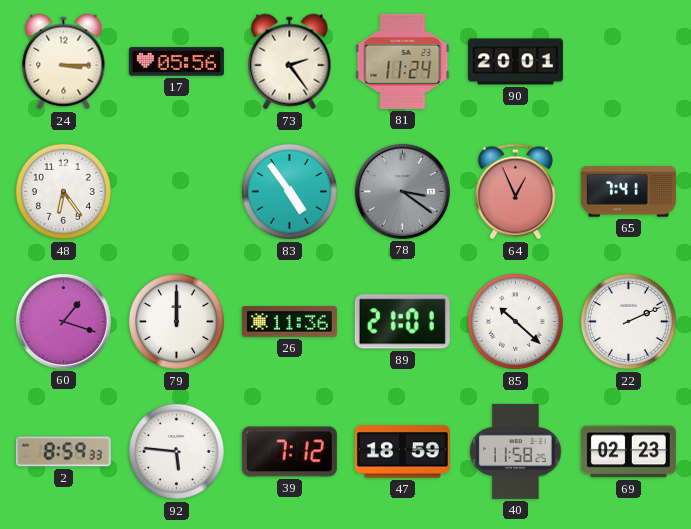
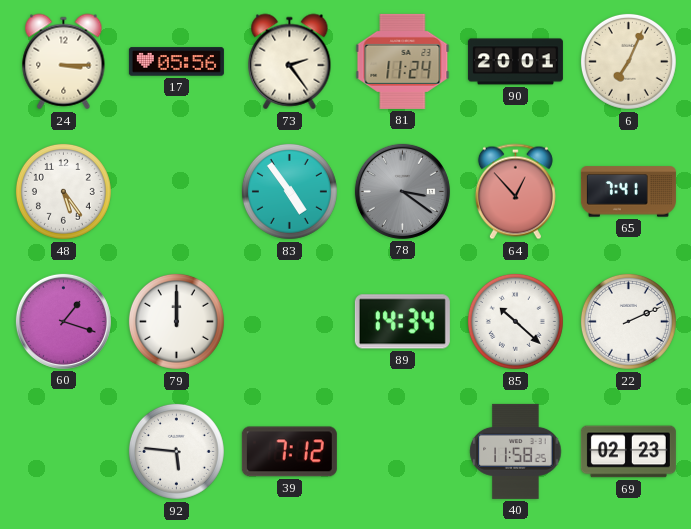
6: none -> 7:04
48: 6:24 -> 5:24
64: 12:56 -> 12:53
26: 11:36 -> none
89: 21:01 -> 14:34
2: 8:59 -> none
47: 18:59 -> none
